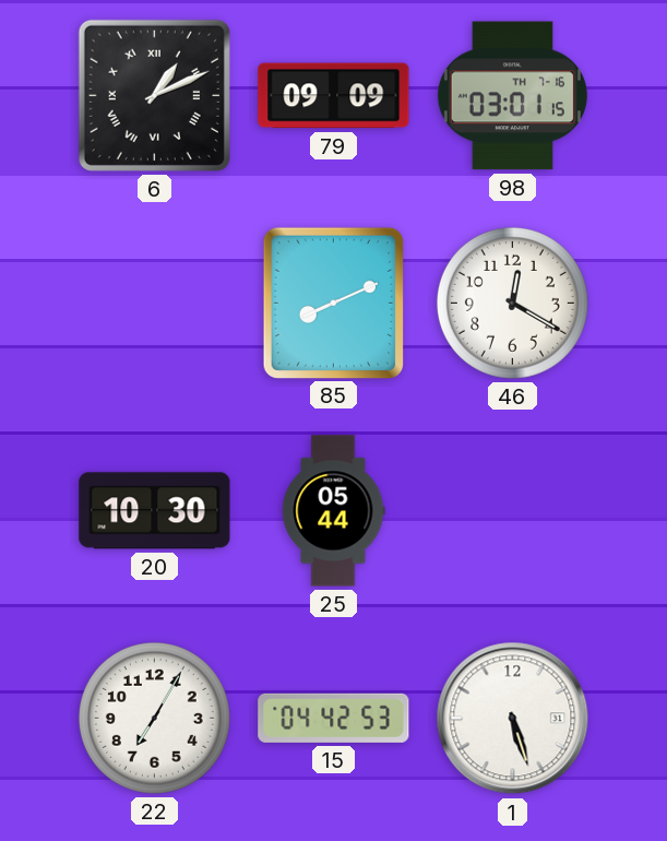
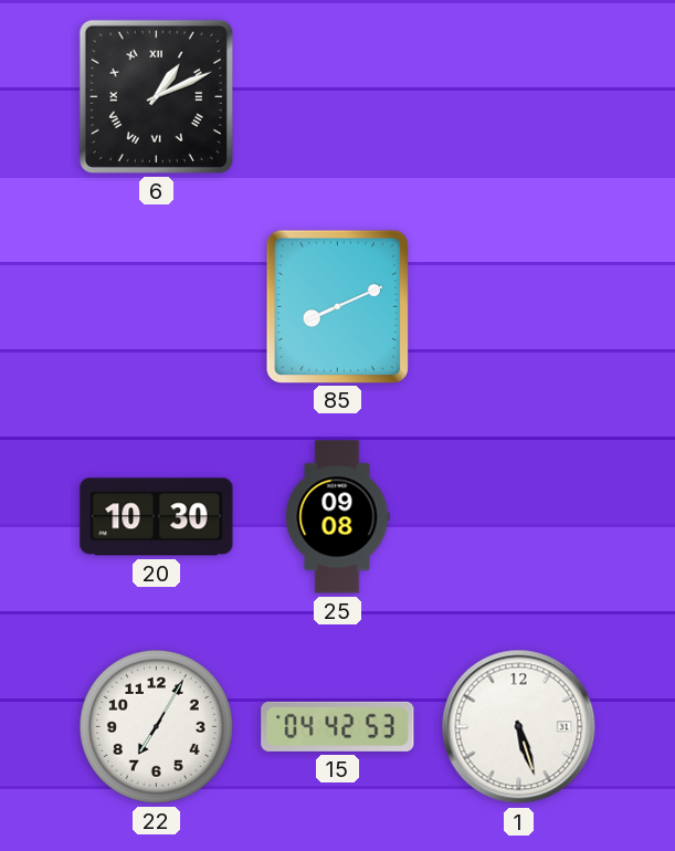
79: 09:09 -> none
98: 03:01 -> none
46: 12:20 -> none
25: 05:44 -> 09:08
